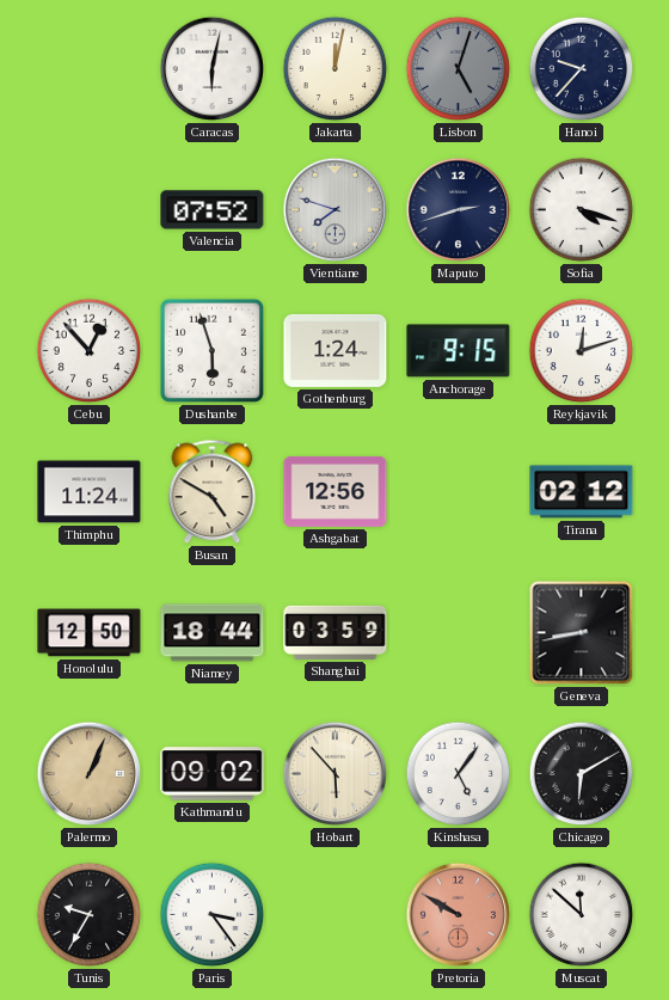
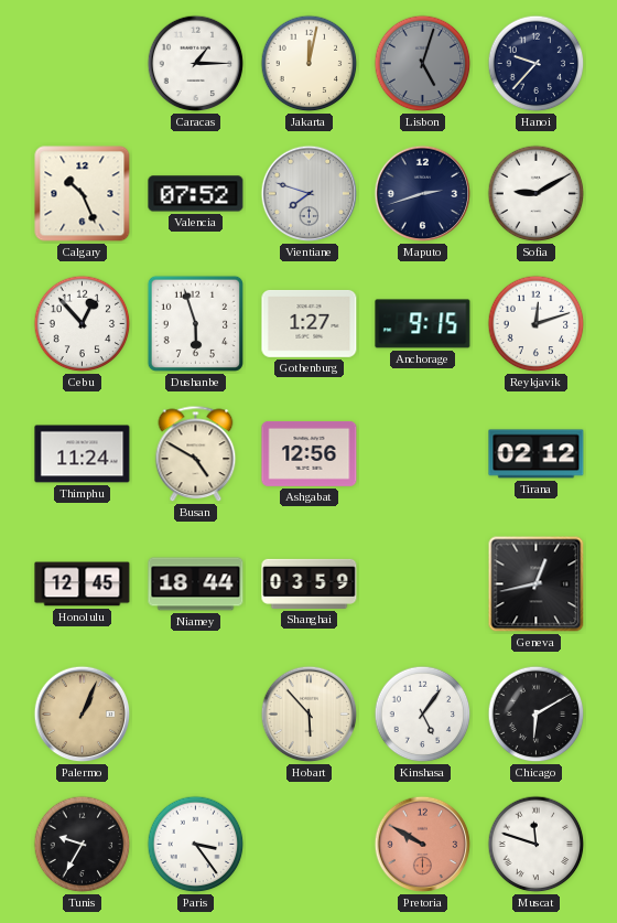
Caracas: 6:02 -> 1:15
Calgary: none -> 10:26
Sofia: 4:18 -> 9:10
Gothenburg: 1:24 -> 1:27
Honolulu: 12:50 -> 12:45
Geneva: 8:43 -> 12:43
Kathmandu: 09:02 -> none
Muscat: 11:52 -> 11:48
